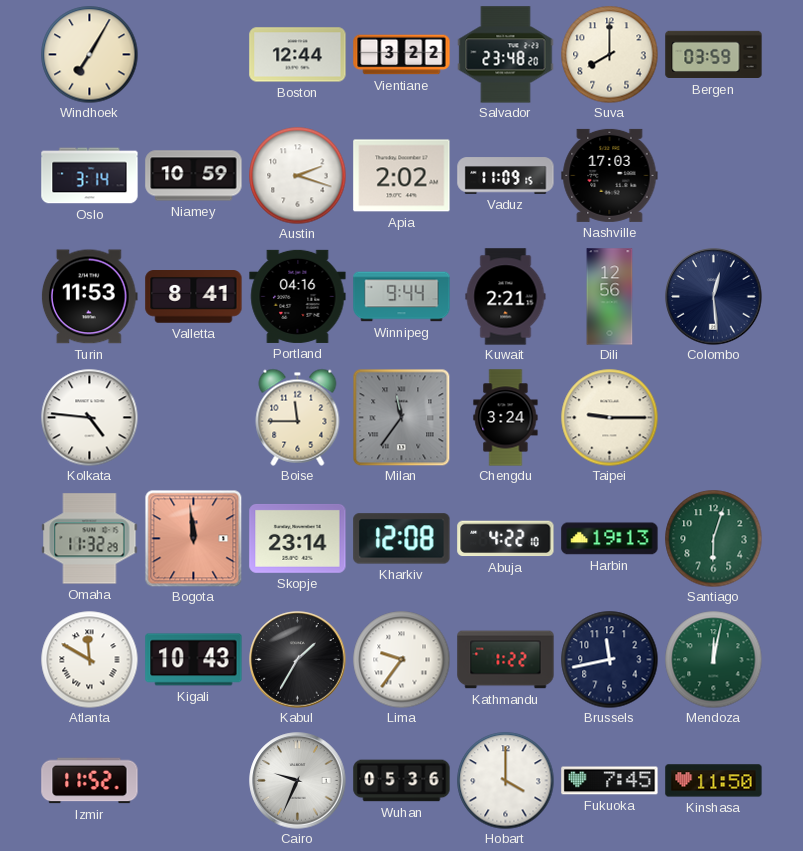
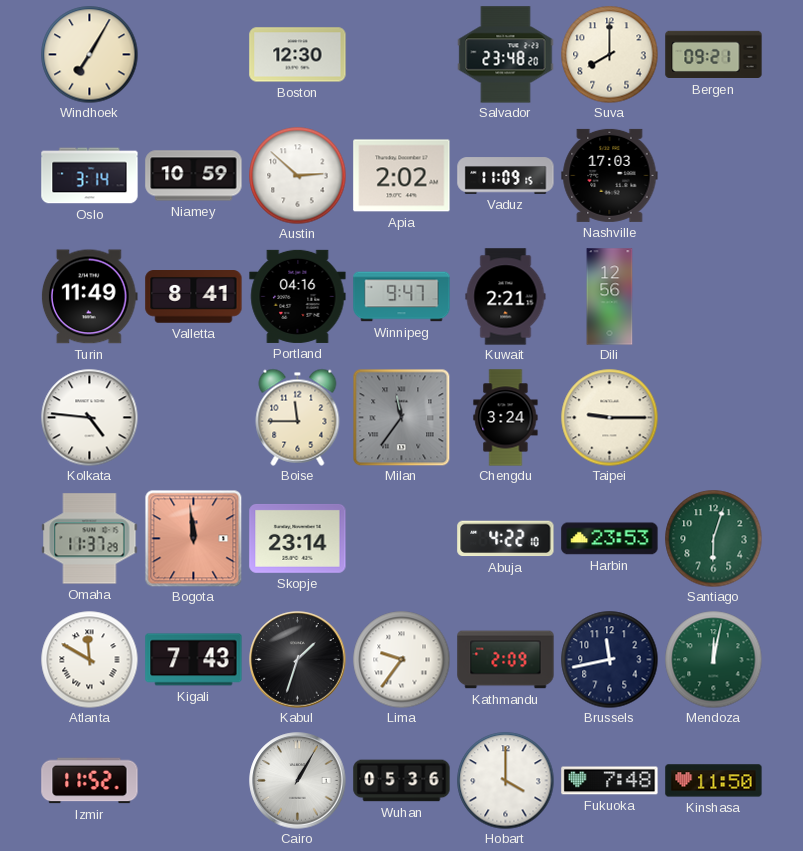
Boston: 12:44 -> 12:30
Vientiane: 3:22 -> none
Bergen: 03:59 -> 09:21
Austin: 2:18 -> 2:52
Turin: 11:53 -> 11:49
Winnipeg: 9:44 -> 9:47
Colombo: 12:29 -> none
Omaha: 11:32 -> 11:37
Kharkiv: 12:08 -> none
Harbin: 19:13 -> 23:53
Kigali: 10:43 -> 7:43
Kabul: 1:35 -> 1:33
Kathmandu: 1:22 -> 2:09
Cairo: 9:34 -> 1:05
Fukuoka: 7:45 -> 7:48
